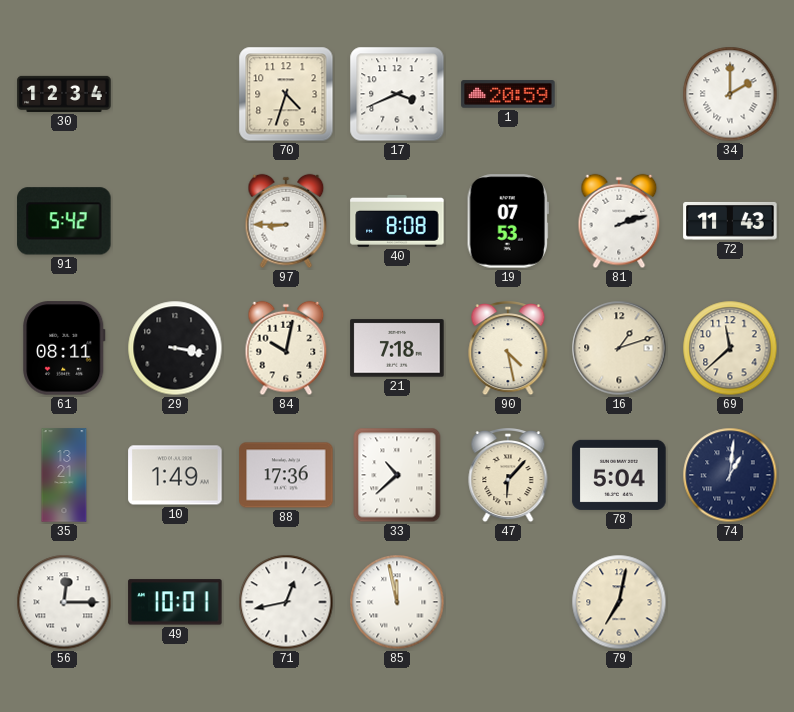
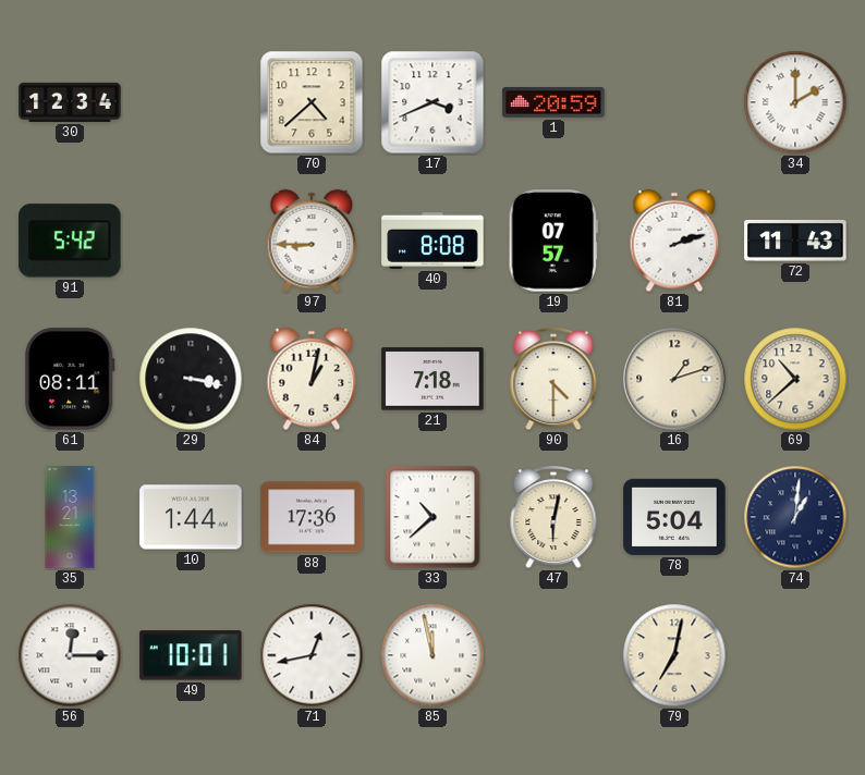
70: 4:33 -> 4:38
19: 07:53 -> 07:57
84: 10:02 -> 1:02
90: 4:28 -> 4:30
69: 11:38 -> 10:38
10: 1:49 -> 1:44
47: 6:07 -> 6:02
